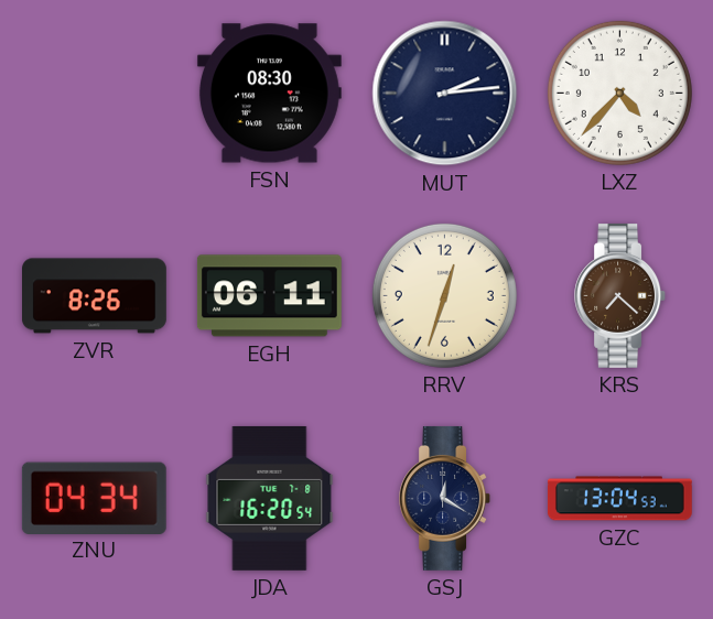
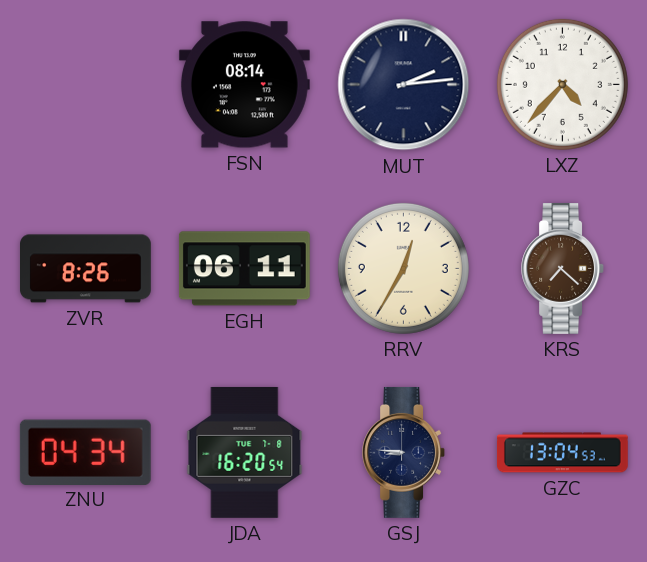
FSN: 08:30 -> 08:14
RRV: 12:33 -> 12:35
GSJ: 12:20 -> 8:46
